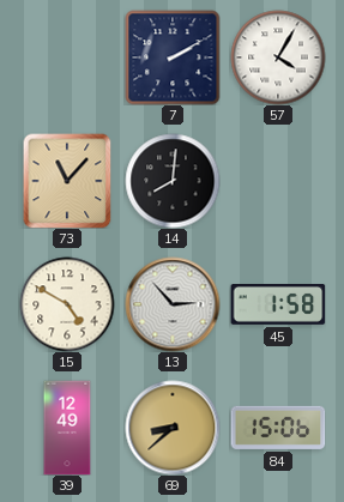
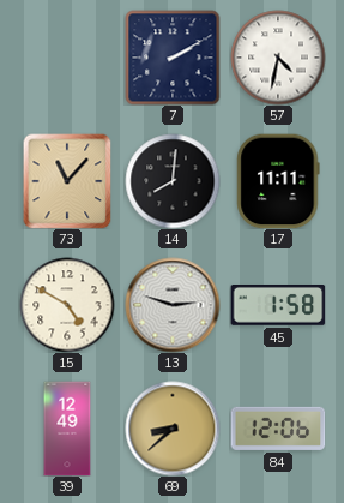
57: 4:05 -> 4:32
17: none -> 11:11
13: 2:53 -> 2:48
84: 15:06 -> 12:06
